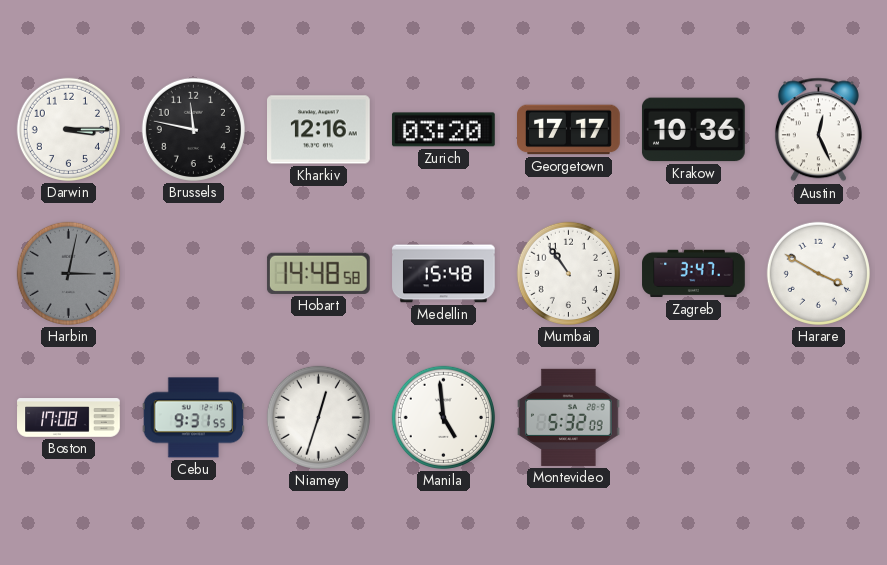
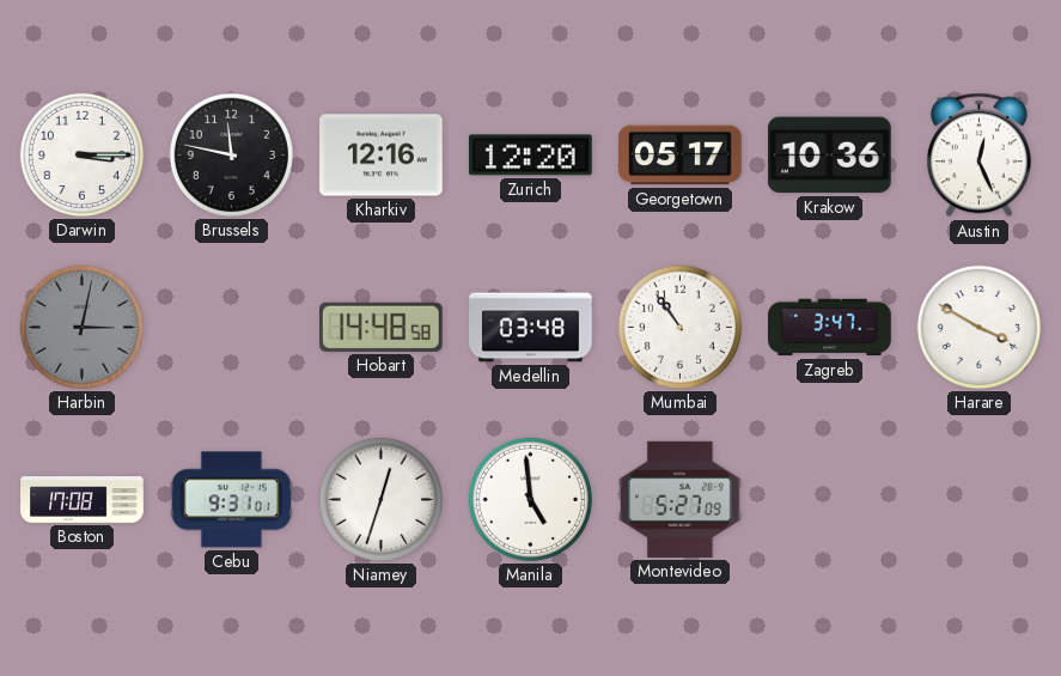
Zurich: 03:20 -> 12:20
Georgetown: 17:17 -> 05:17
Medellin: 15:48 -> 03:48
Cebu: 9:31:55 -> 9:31:01
Montevideo: 5:32 -> 5:27
